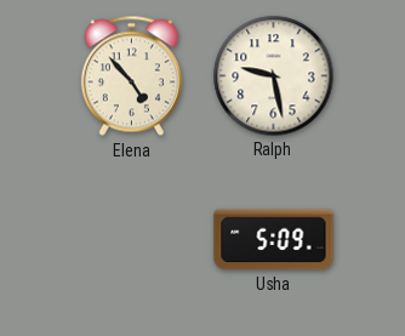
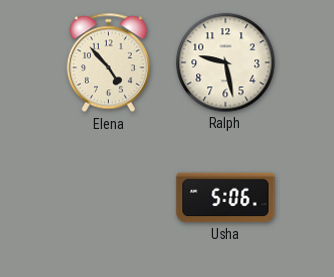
Usha: 5:09 -> 5:06
